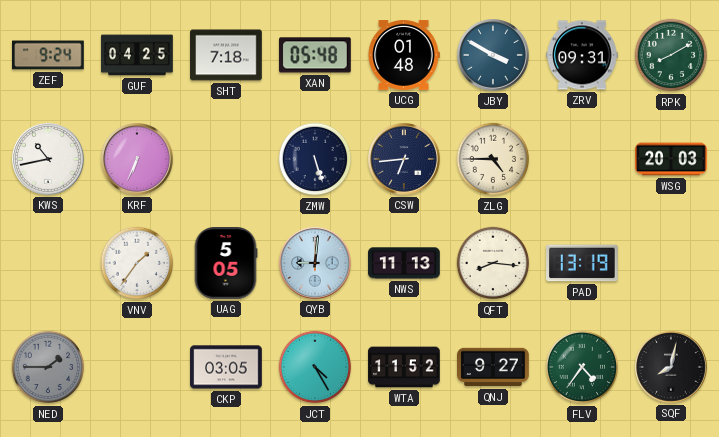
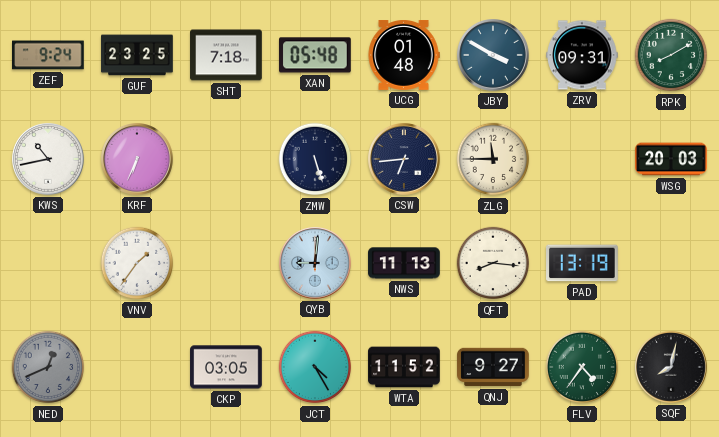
GUF: 04:25 -> 23:25
ZLG: 4:45 -> 11:45
UAG: 5:05 -> none
NED: 1:45 -> 12:41
